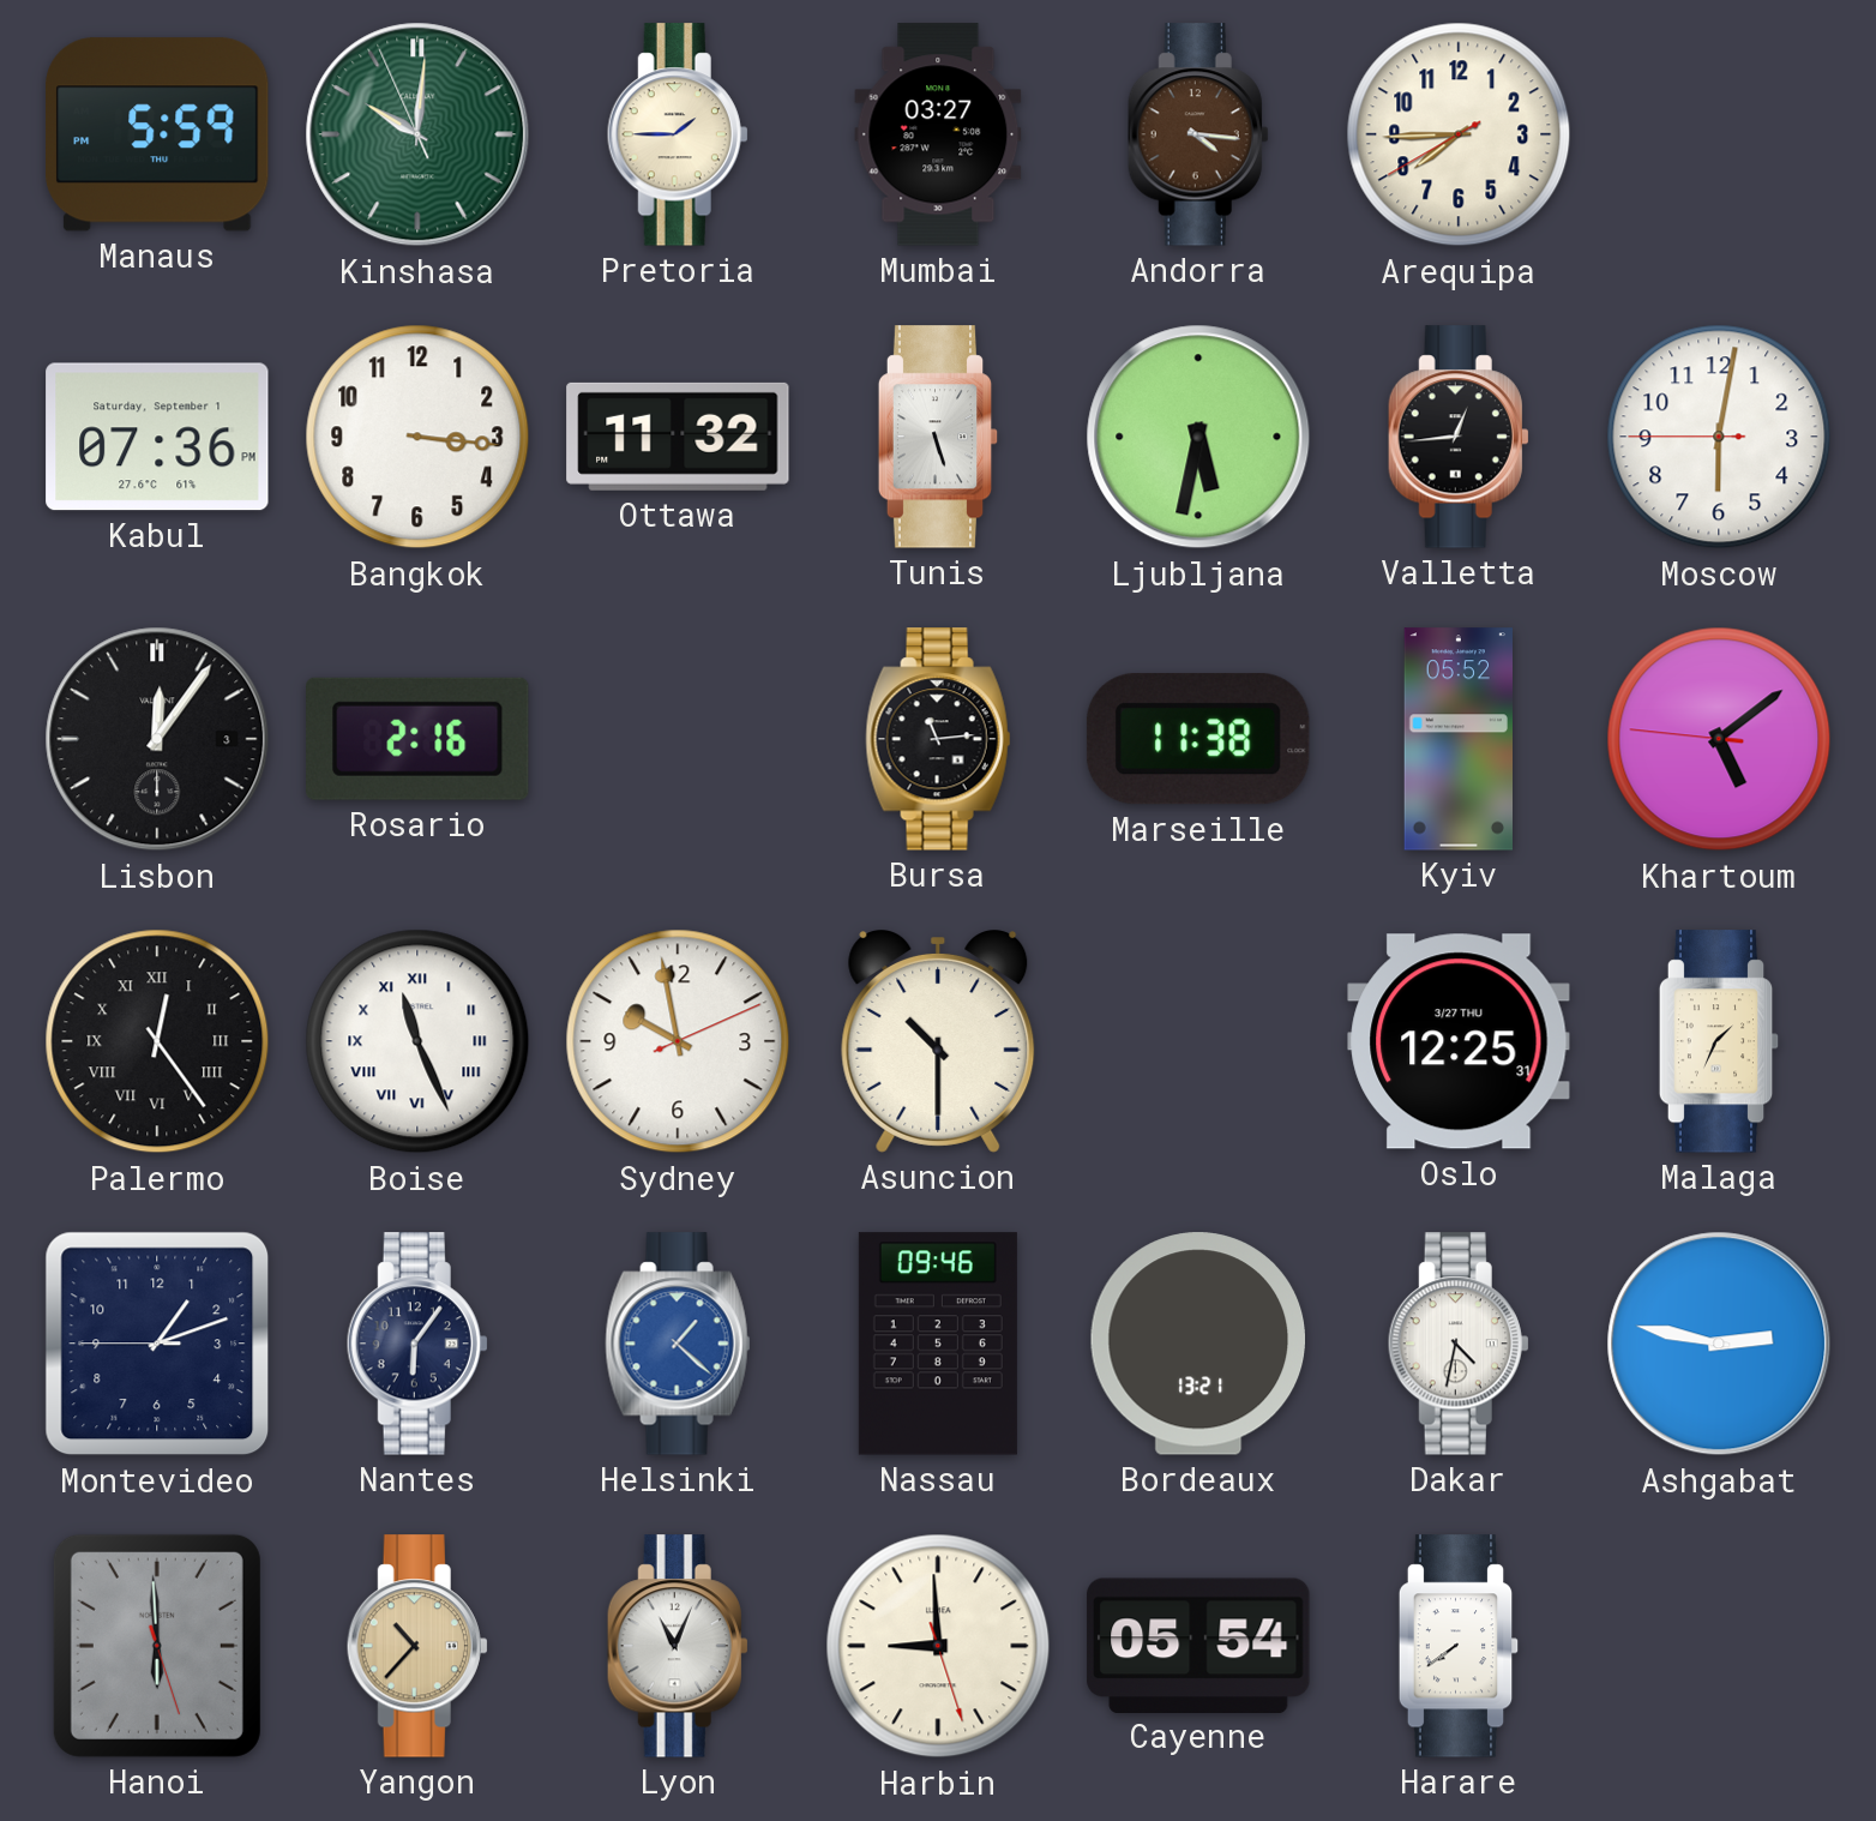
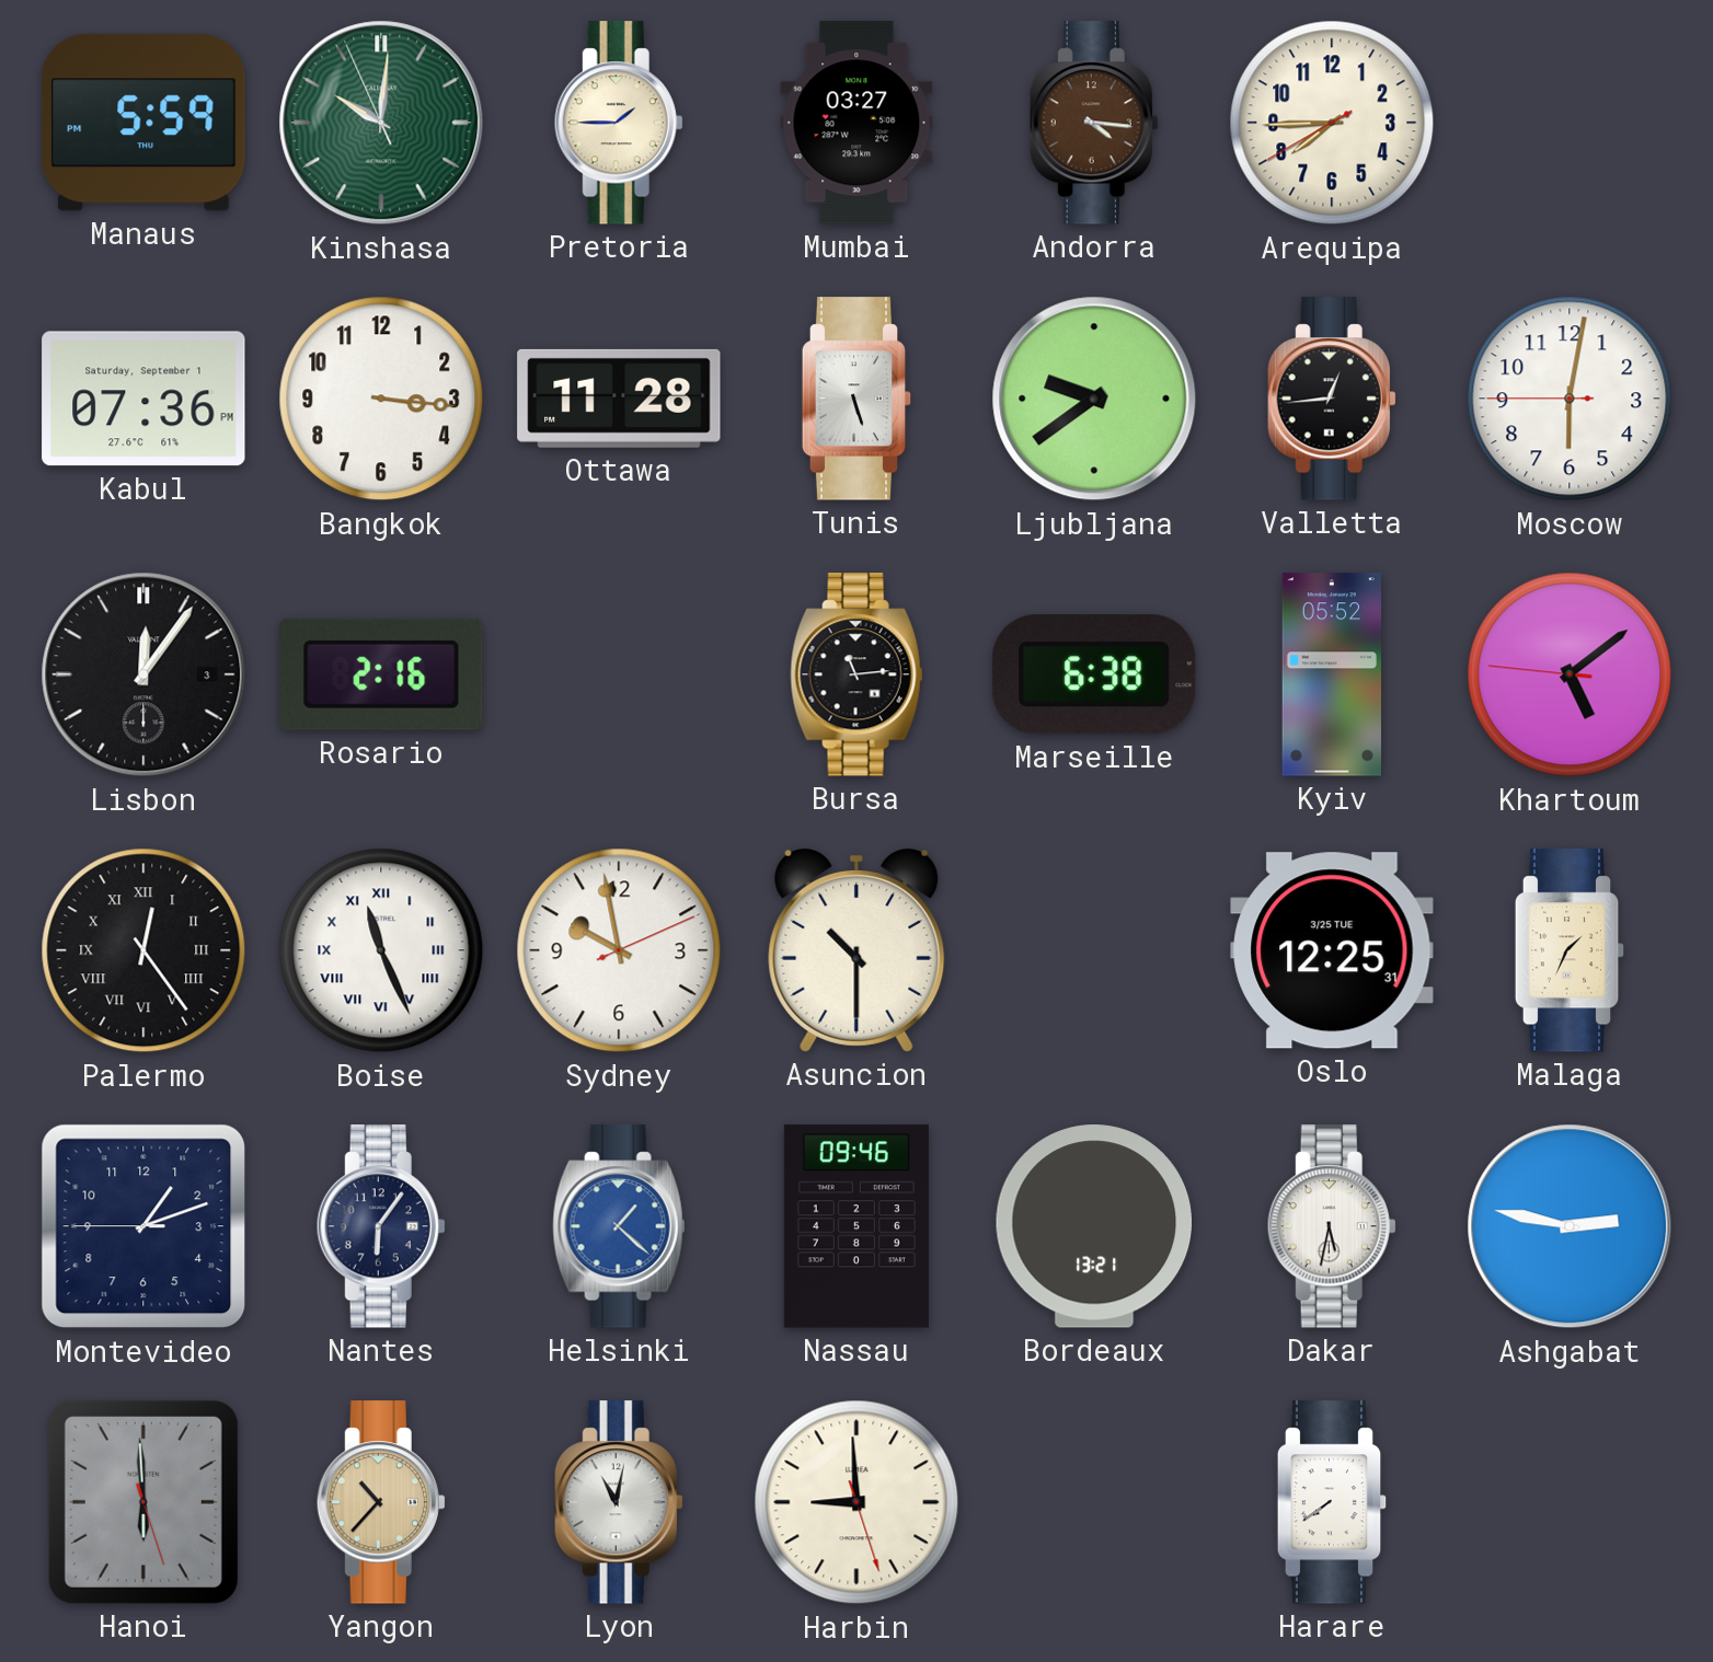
Ottawa: 11:32 -> 11:28
Ljubljana: 5:32 -> 9:39
Marseille: 11:38 -> 6:38
Oslo date: 3/27 THU -> 3/25 TUE
Dakar: 4:32 -> 5:32
Lyon: 11:04 -> 11:02
Cayenne: 05:54 -> none
